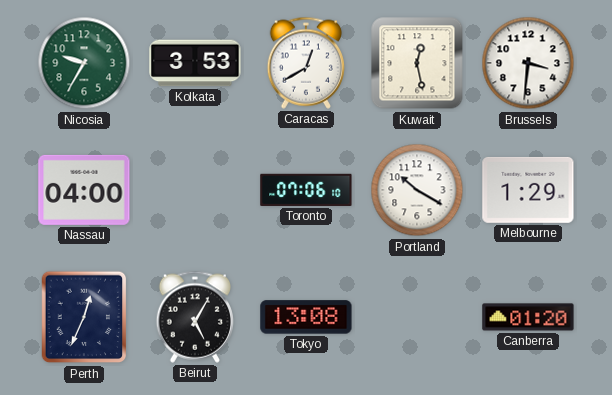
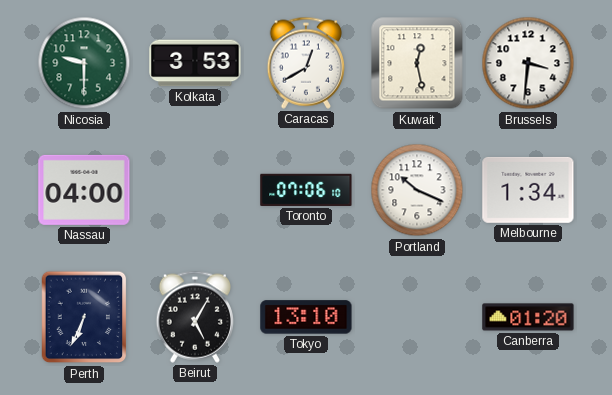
Nicosia: 9:35 -> 9:30
Portland: 10:20 -> 10:19
Melbourne: 1:29 -> 1:34
Perth: 12:34 -> 6:34
Tokyo: 13:08 -> 13:10
